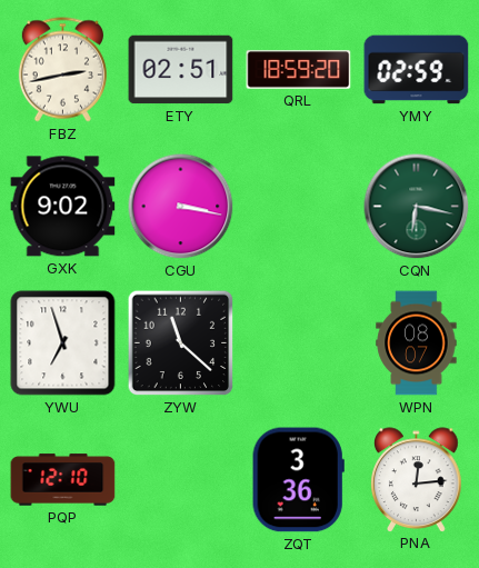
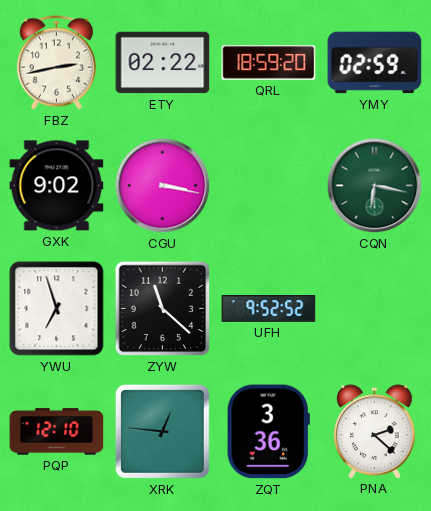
ETY: 02:51 -> 02:22
UFH: none -> 9:52
WPN: 08:07 -> none
XRK: none -> 12:46
PNA: 12:14 -> 2:22
